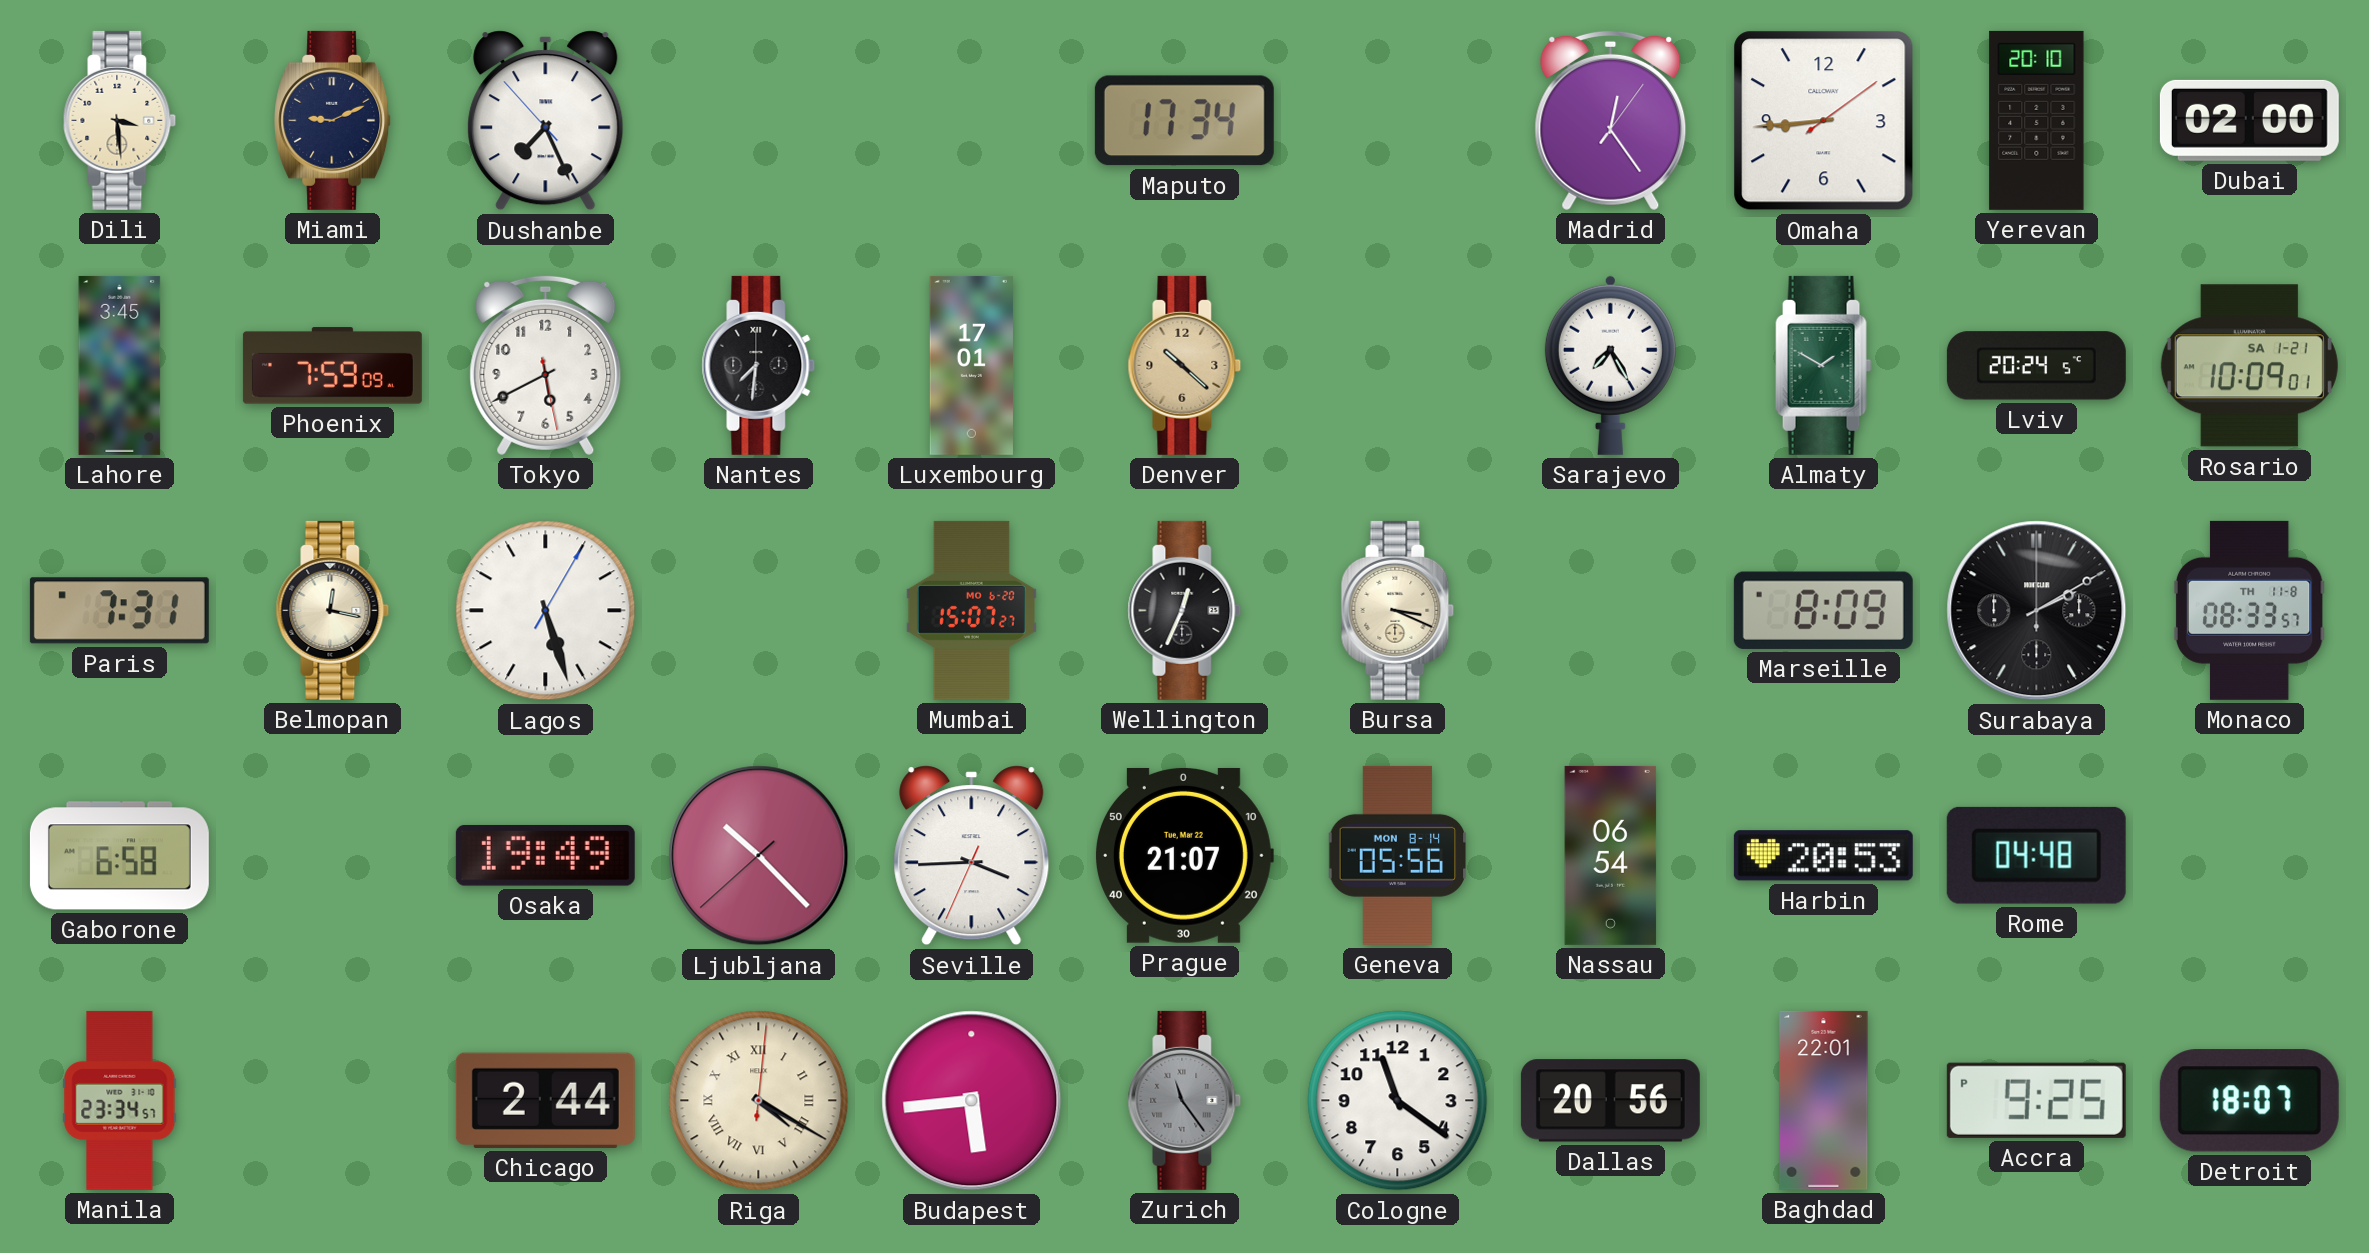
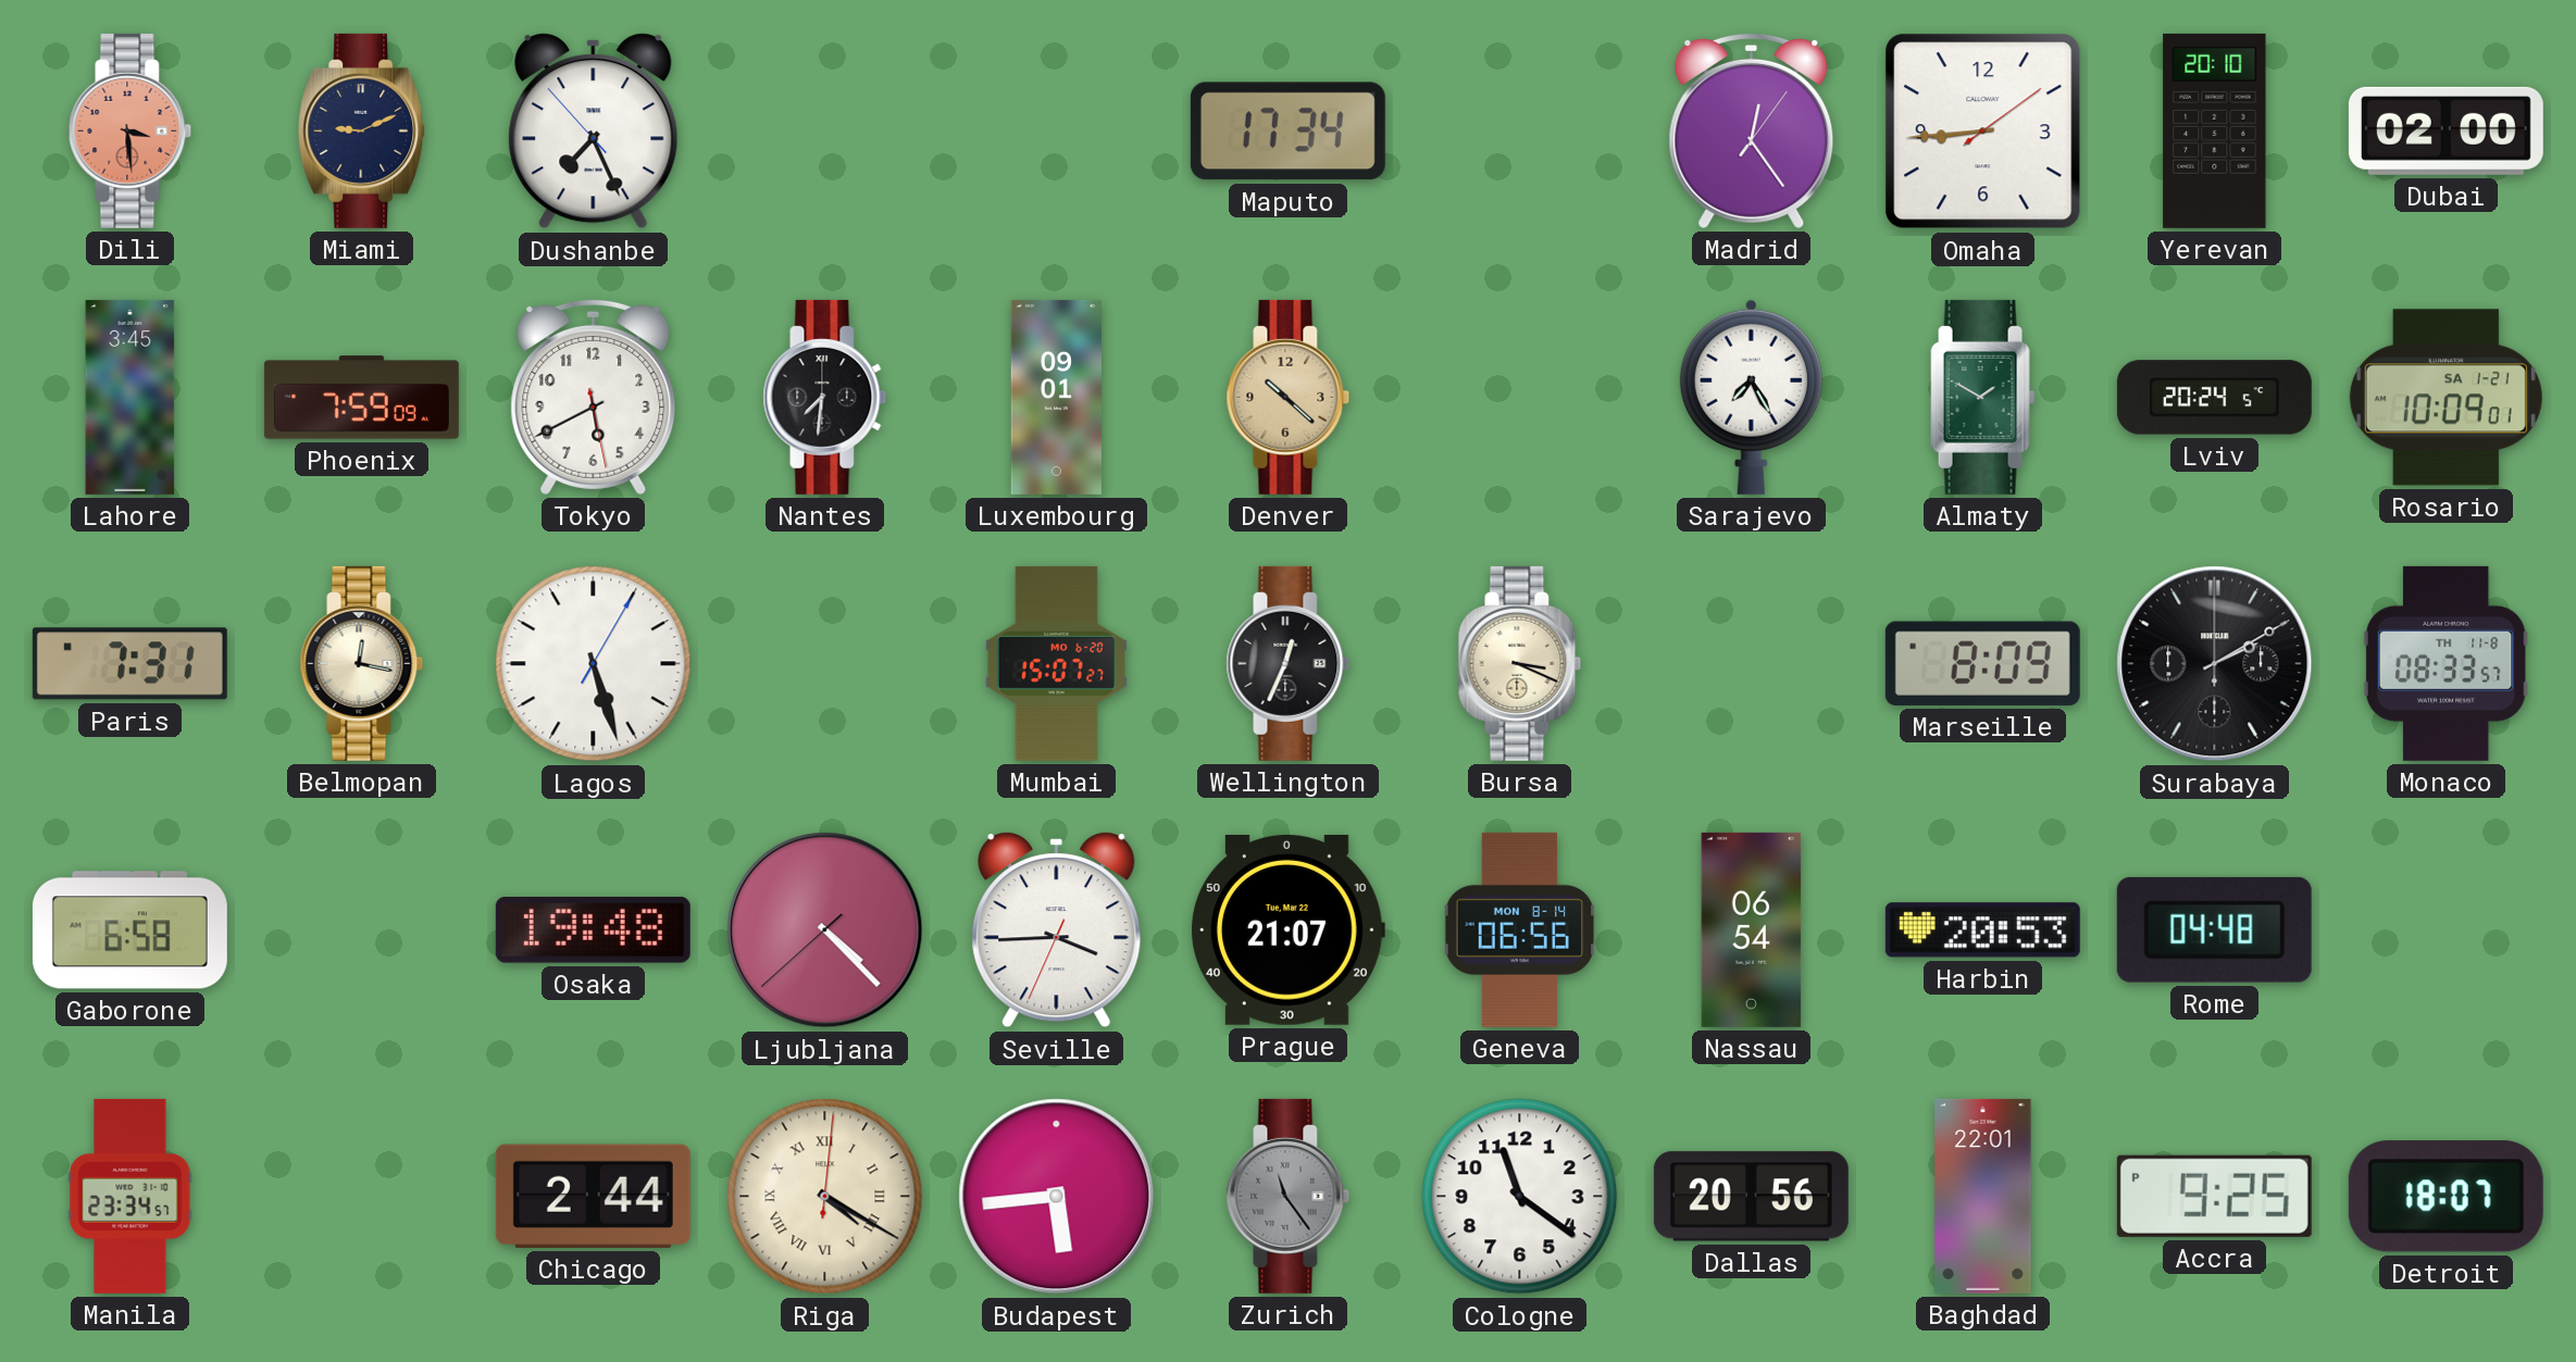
Dili dial: cream -> salmon
Luxembourg: 17:01 -> 09:01
Osaka: 19:49 -> 19:48
Ljubljana: 10:22 -> 4:22
Geneva: 05:56 -> 06:56
